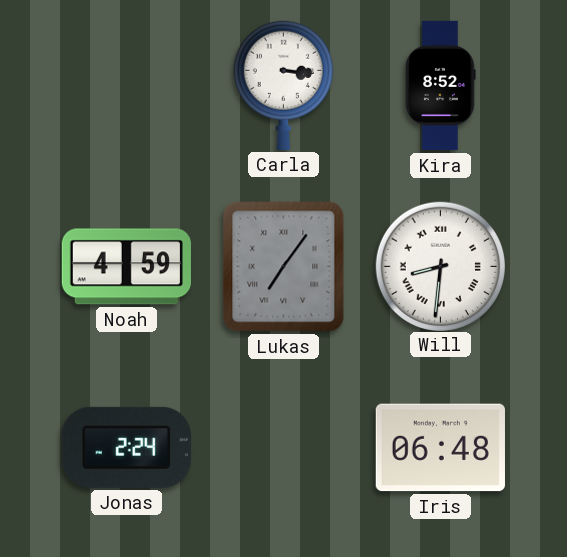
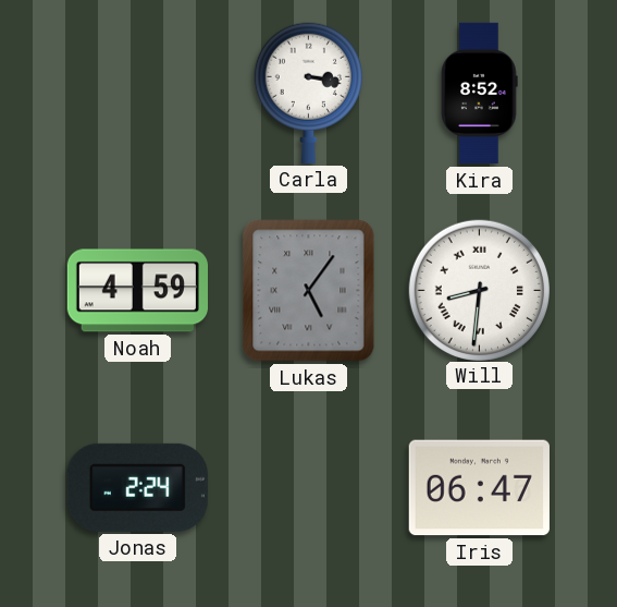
Carla: 3:16 -> 3:17
Lukas: 7:06 -> 5:06
Iris: 06:48 -> 06:47
